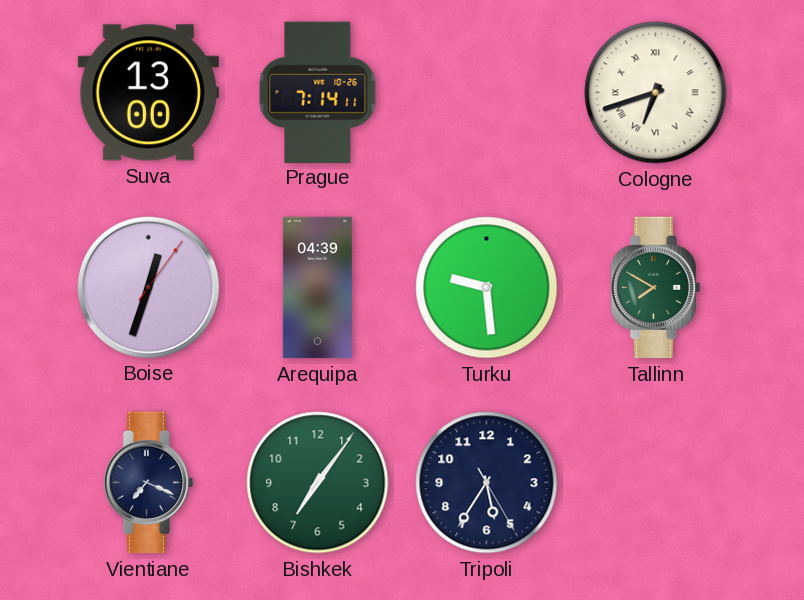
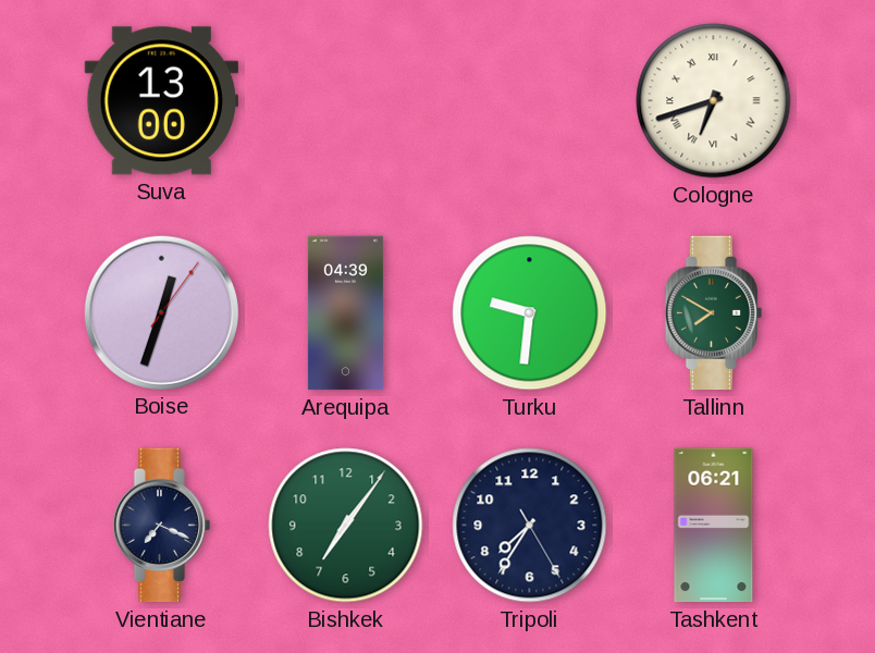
Prague: 7:14 -> none
Turku: 9:29 -> 9:31
Tripoli: 5:35 -> 7:35
Tashkent: none -> 06:21
